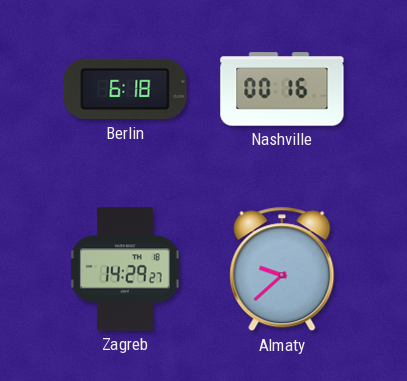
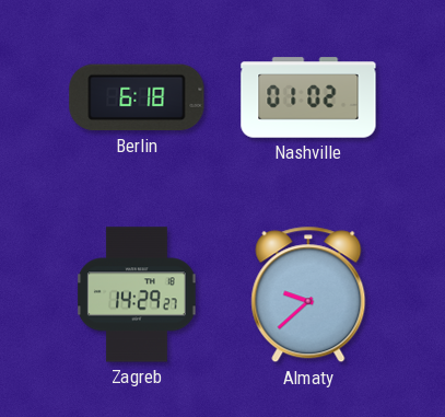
Nashville: 00:16 -> 01:02
